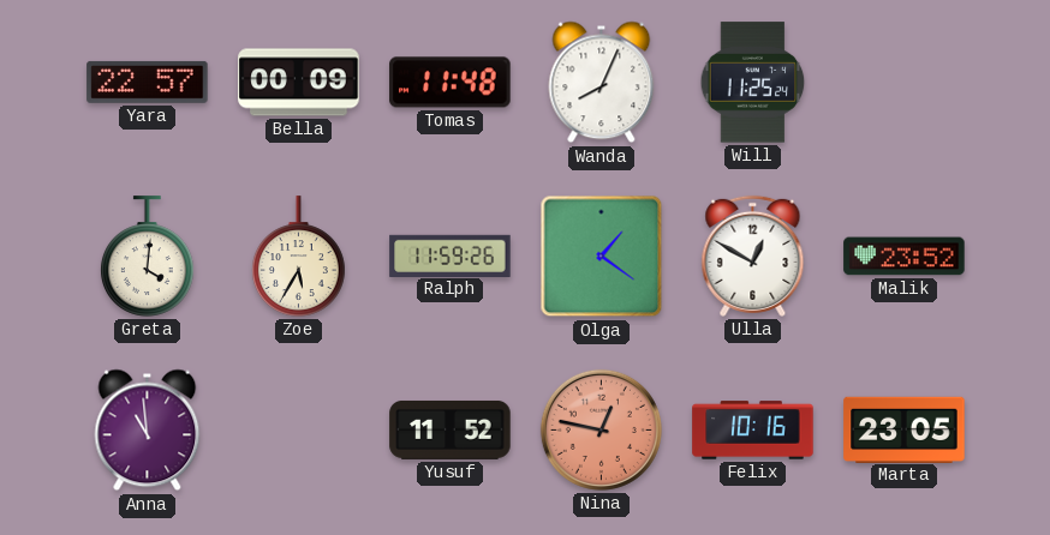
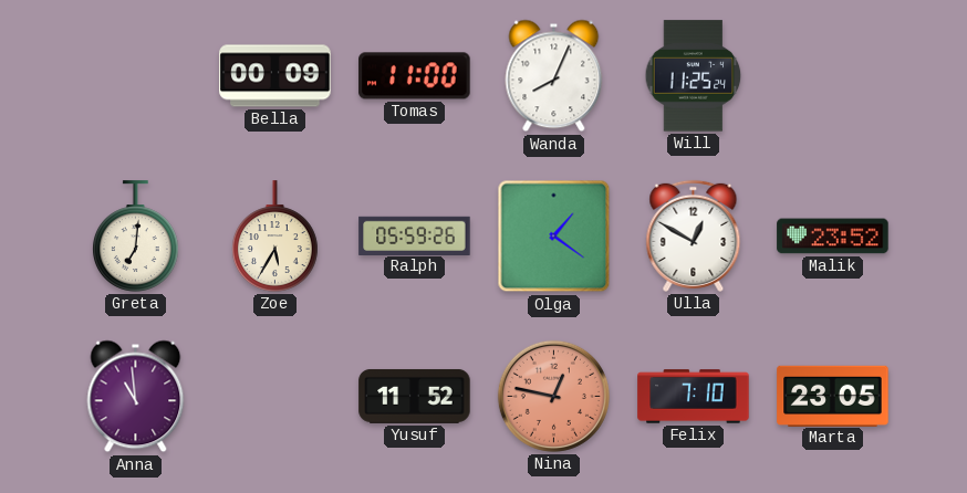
Yara: 22:57 -> none
Tomas: 11:48 -> 11:00
Greta: 4:01 -> 7:01
Ralph: 11:59 -> 05:59
Felix: 10:16 -> 7:10
